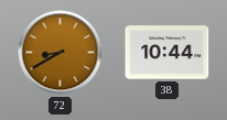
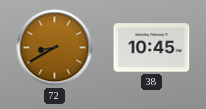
38: 10:44 -> 10:45
